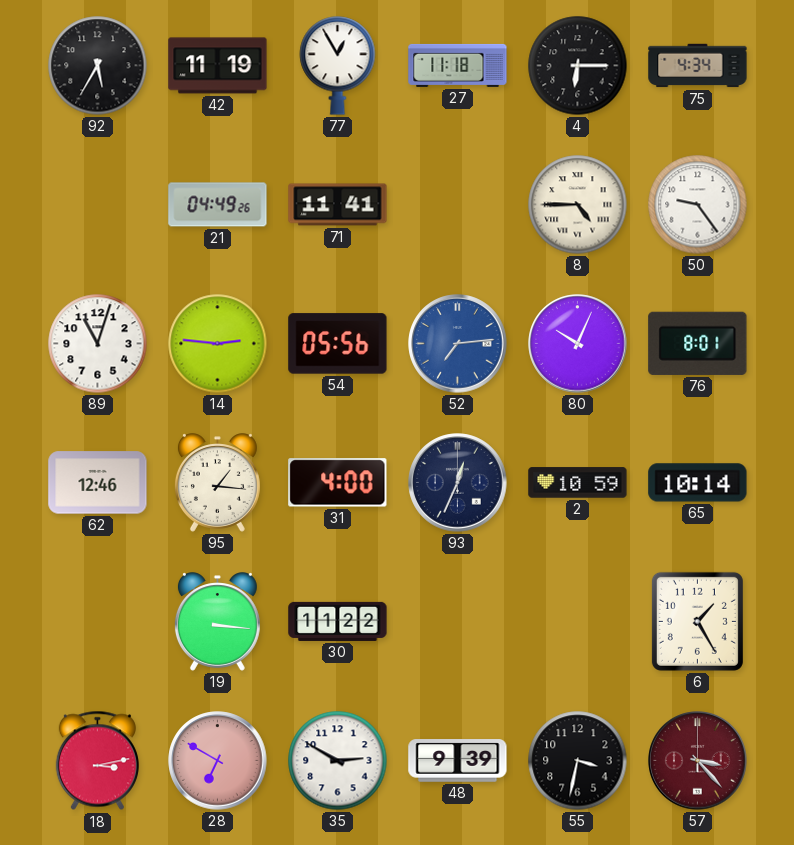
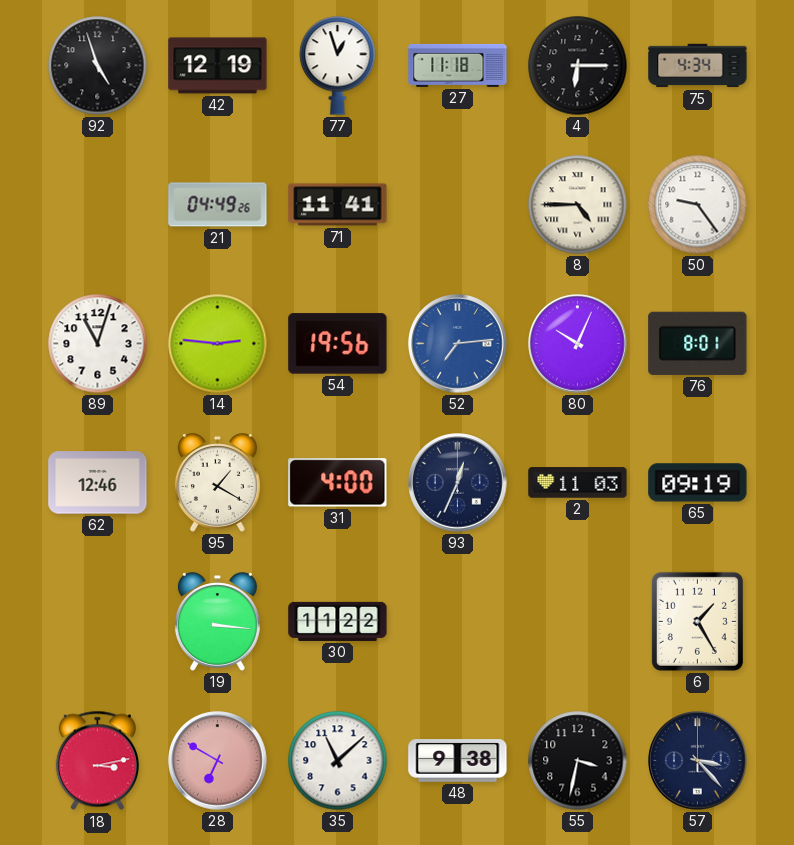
92: 5:35 -> 4:57
42: 11:19 -> 12:19
77: 12:55 -> 12:57
54: 05:56 -> 19:56
95: 1:16 -> 1:20
2: 10:59 -> 11:03
65: 10:14 -> 09:19
35: 2:50 -> 11:08
48: 9:39 -> 9:38
57 dial: burgundy -> navy
